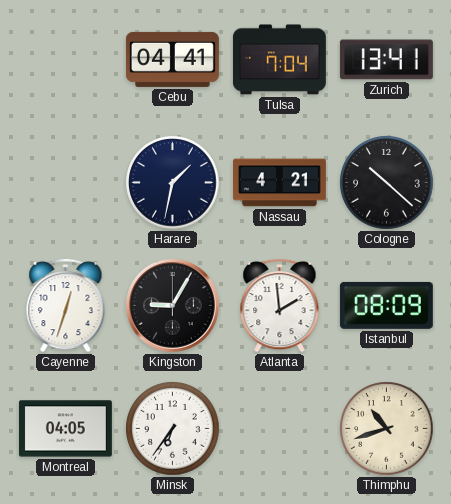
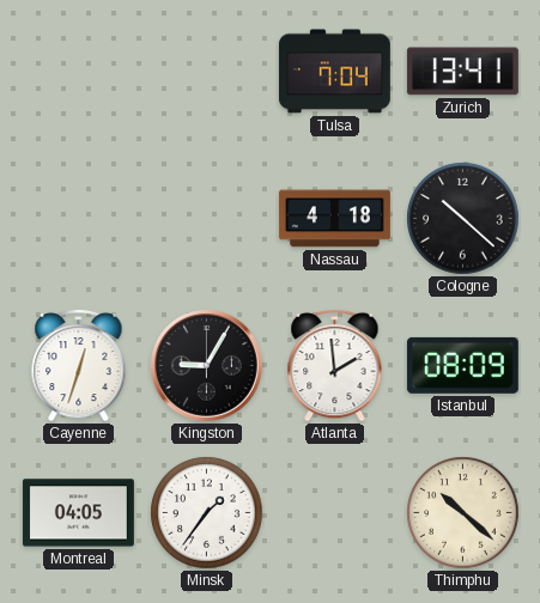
Cebu: 04:41 -> none
Harare: 1:32 -> none
Nassau: 4:21 -> 4:18
Minsk: 6:36 -> 1:36
Thimphu: 10:42 -> 10:22
